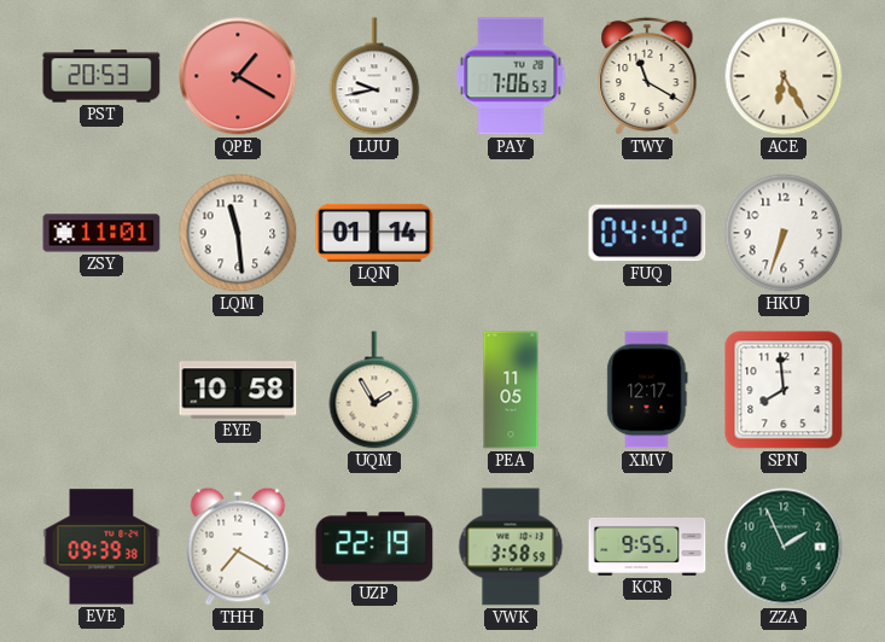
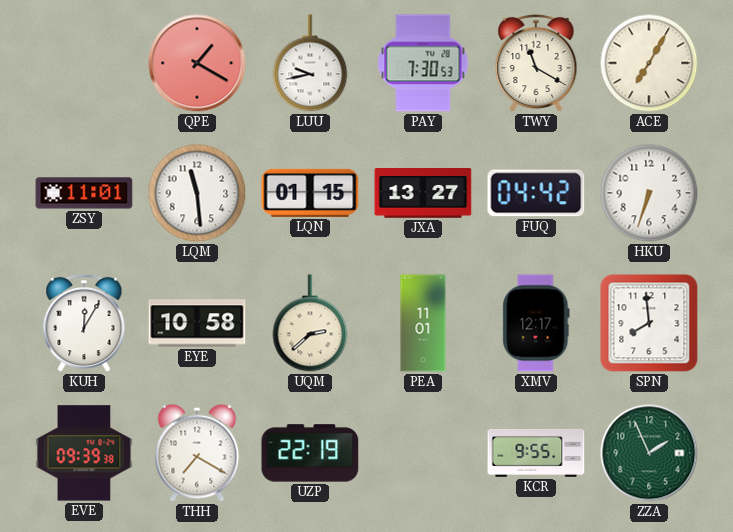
PST: 20:53 -> none
PAY: 7:06 -> 7:30
ACE: 6:25 -> 7:05
LQN: 01:14 -> 01:15
JXA: none -> 13:27
KUH: none -> 12:05
UQM: 1:55 -> 2:38
PEA: 11:05 -> 11:01
VWK: 3:58 -> none
